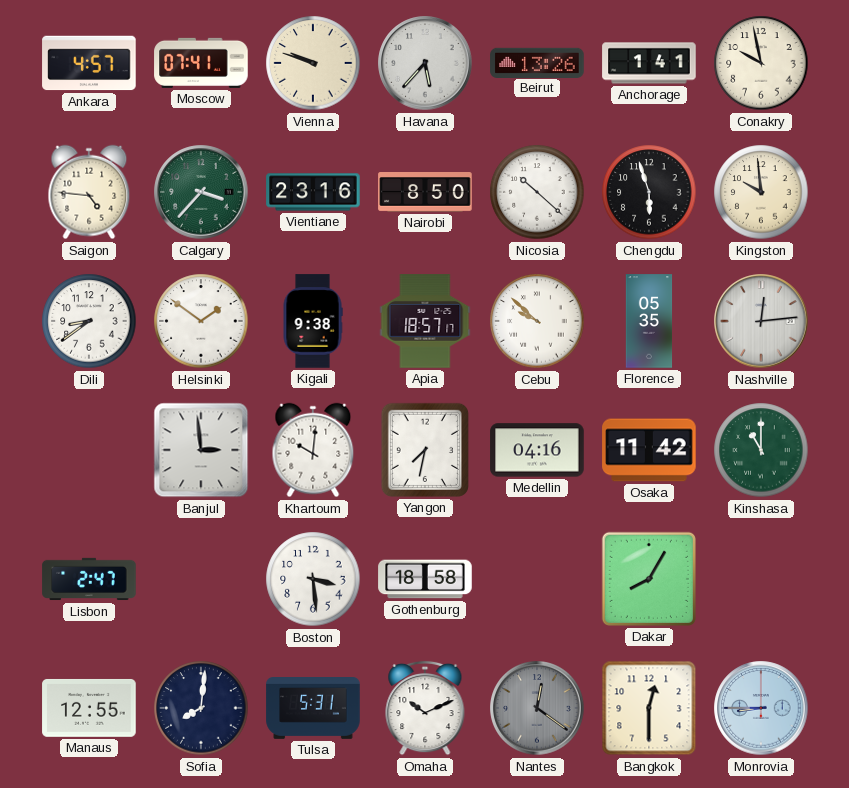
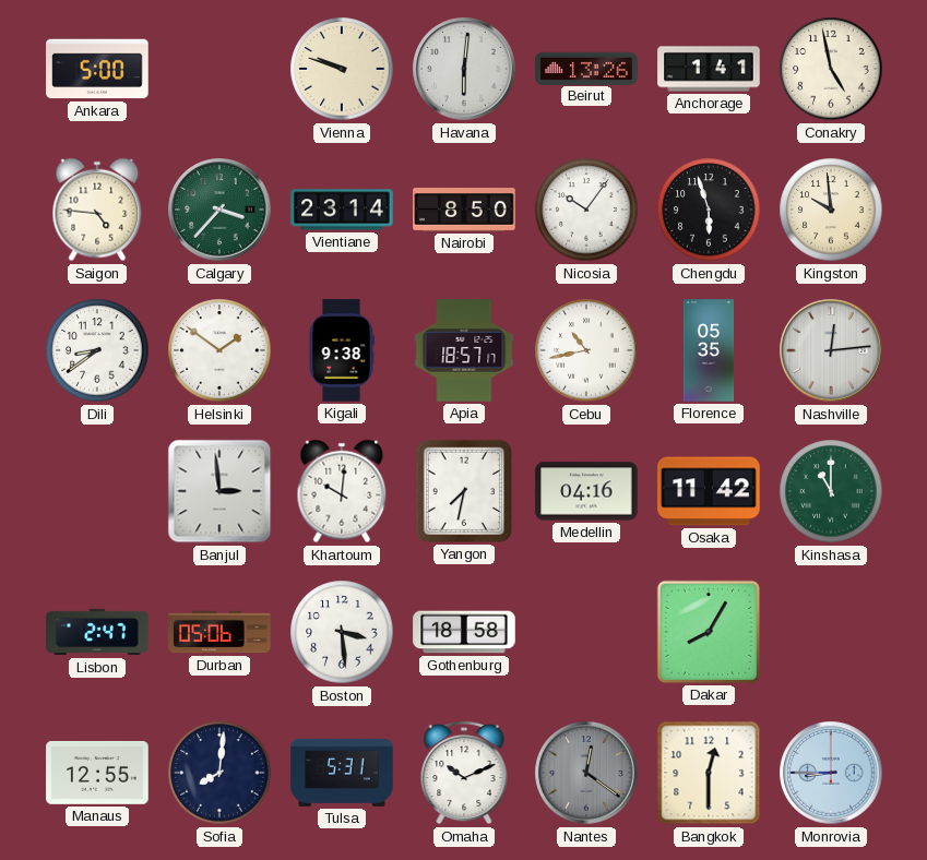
Ankara: 4:57 -> 5:00
Moscow: 07:41 -> none
Havana: 5:37 -> 6:01
Conakry: 9:58 -> 4:58
Vientiane: 23:16 -> 23:14
Nicosia: 10:22 -> 10:06
Cebu: 9:52 -> 10:43
Durban: none -> 05:06
